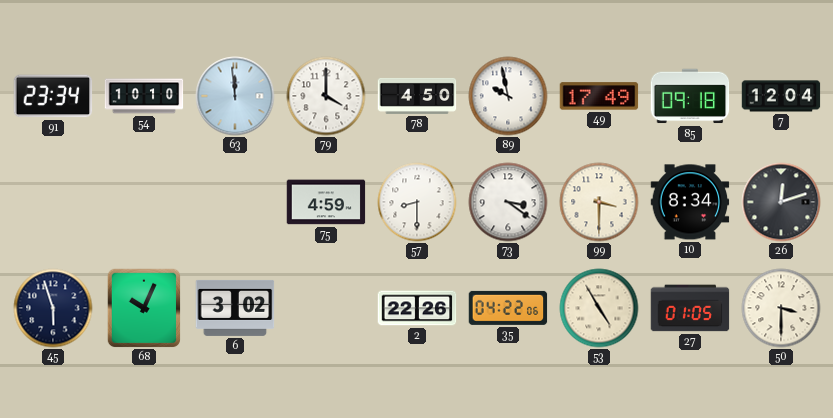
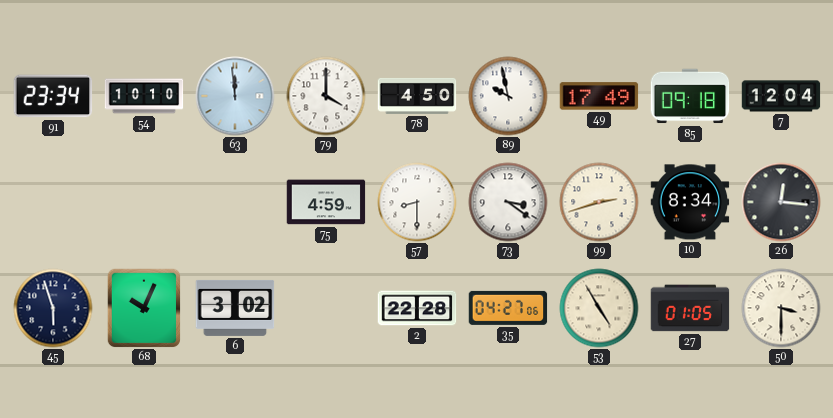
99: 3:30 -> 2:42
26: 12:12 -> 12:16
2: 22:26 -> 22:28
35: 04:22 -> 04:27
